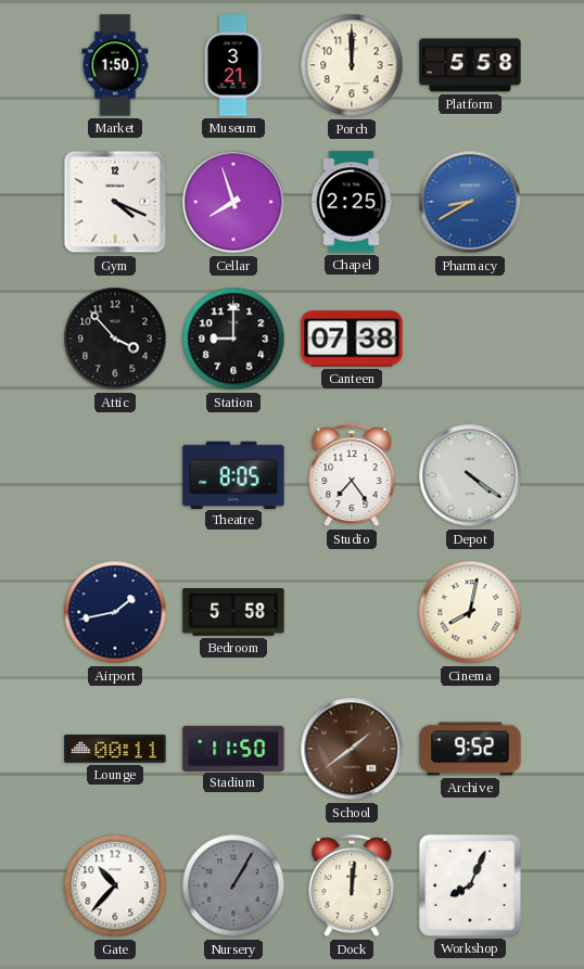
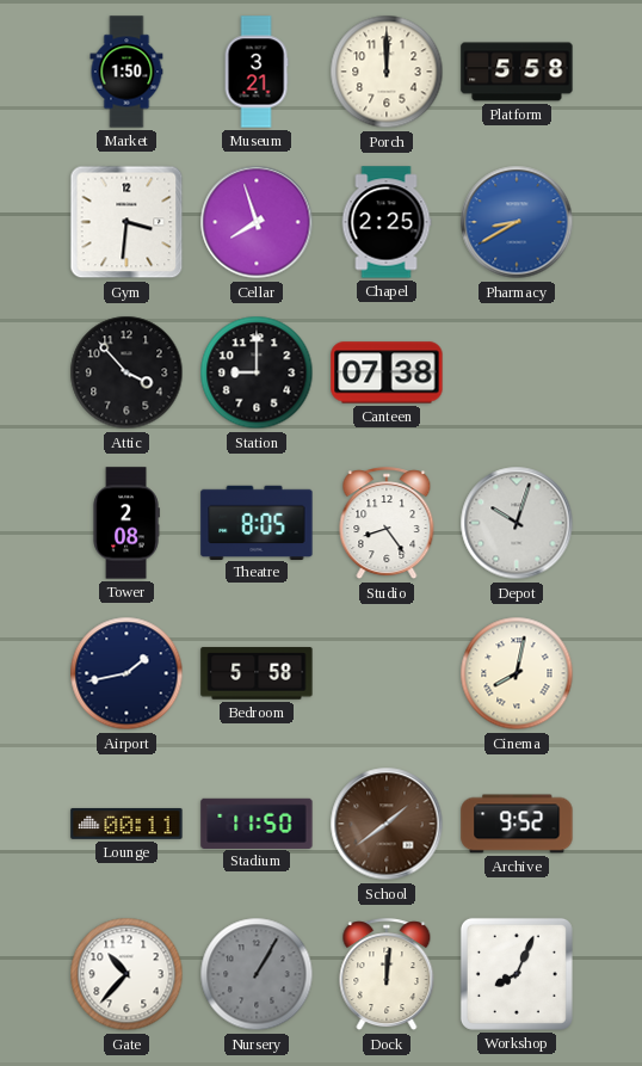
Gym: 4:19 -> 3:31
Tower: none -> 2:08
Studio: 7:24 -> 8:24
Depot: 4:21 -> 10:03
